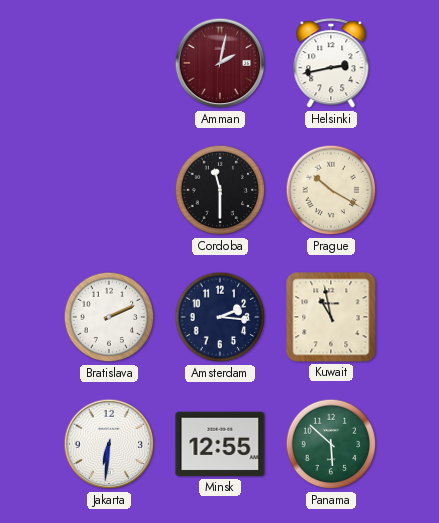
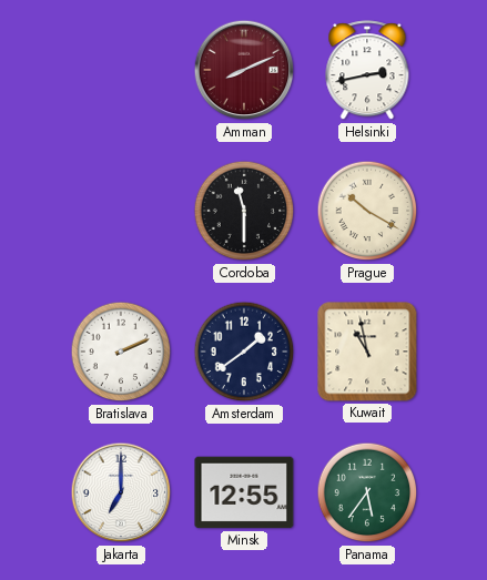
Amman: 2:02 -> 8:11
Amsterdam: 2:16 -> 1:39
Jakarta: 6:31 -> 7:00
Panama: 5:52 -> 5:36
